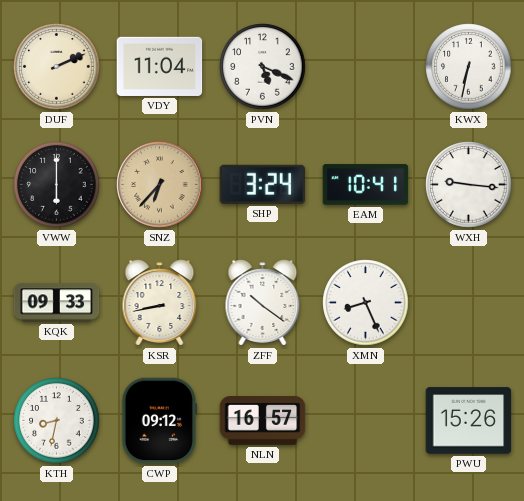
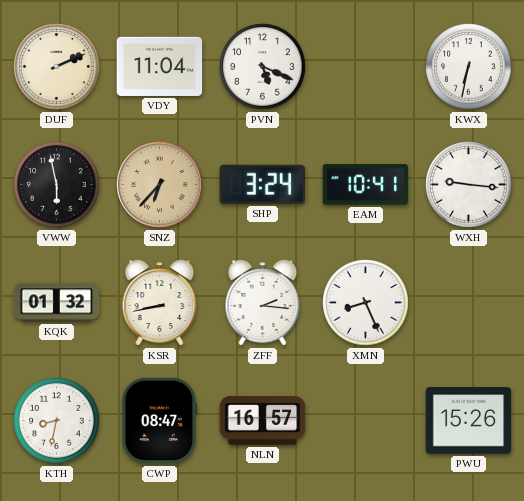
VWW: 6:00 -> 5:58
KQK: 09:33 -> 01:32
ZFF: 10:21 -> 2:16
CWP: 09:12 -> 08:47
